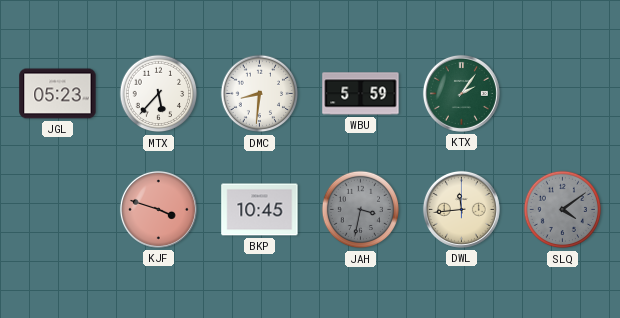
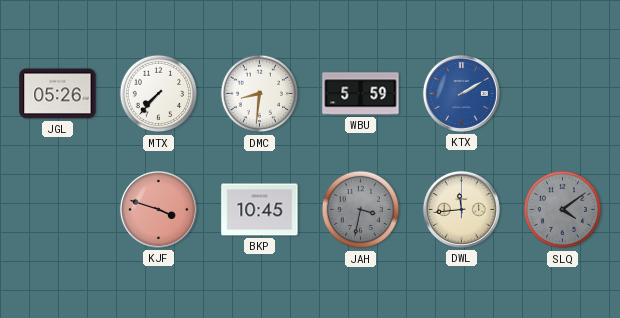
JGL: 05:23 -> 05:26
MTX: 5:37 -> 7:37
KTX: 2:06 -> 2:10
KTX dial: green -> blue
